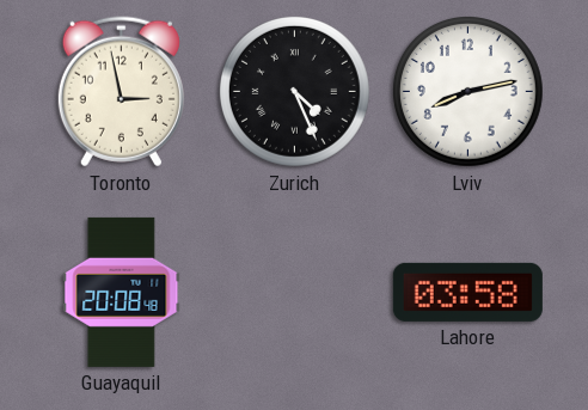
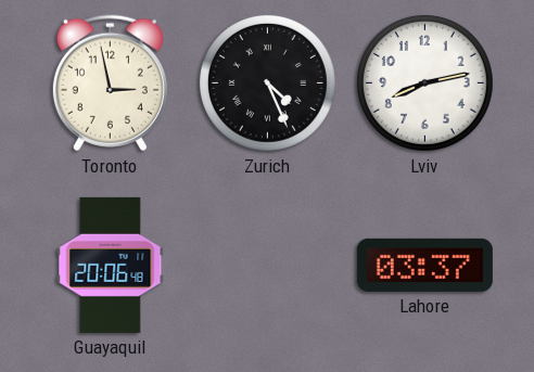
Guayaquil: 20:08 -> 20:06
Lahore: 03:58 -> 03:37
